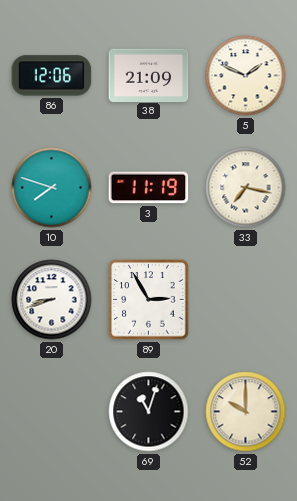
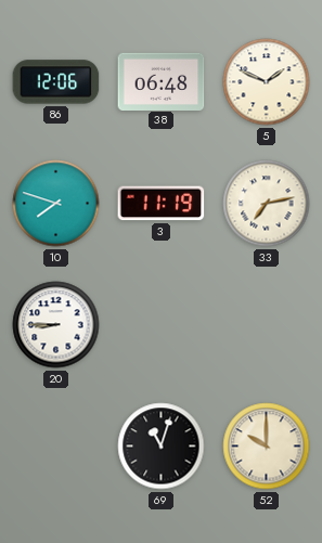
38: 21:09 -> 06:48
33: 7:17 -> 7:13
20: 8:42 -> 8:45
89: 2:55 -> none
